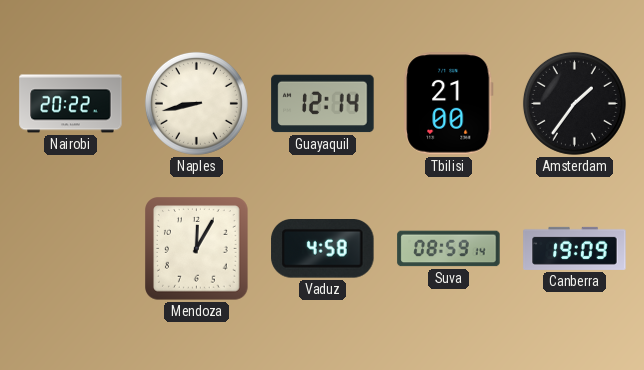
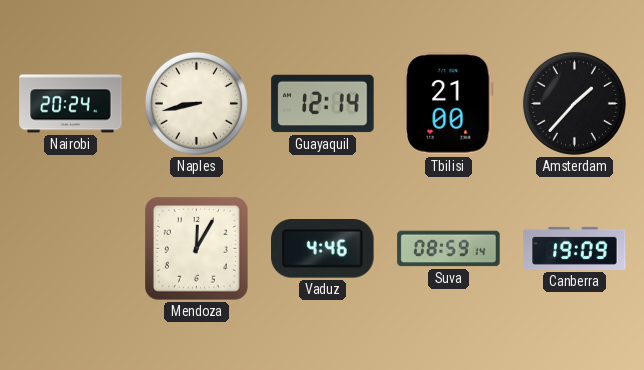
Nairobi: 20:22 -> 20:24
Amsterdam: 1:36 -> 1:37
Vaduz: 4:58 -> 4:46
